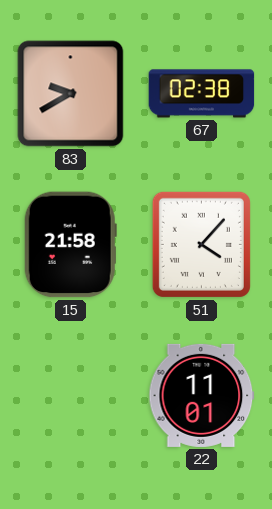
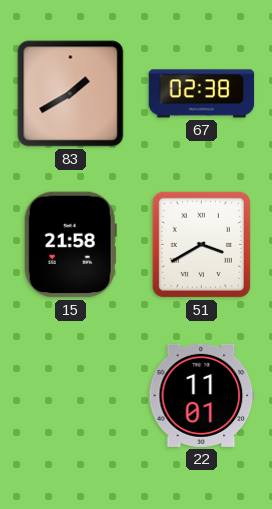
83: 9:40 -> 1:40
51: 4:07 -> 3:40
